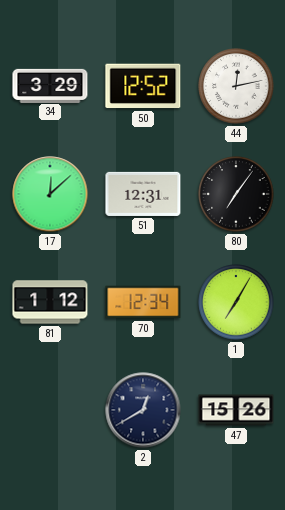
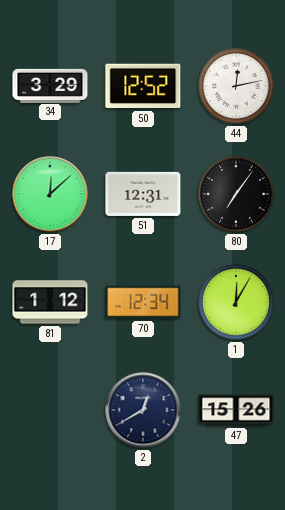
1: 7:05 -> 12:05
